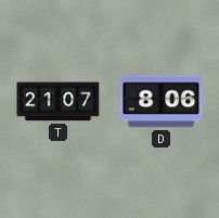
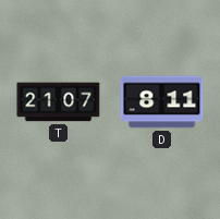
D: 8:06 -> 8:11
